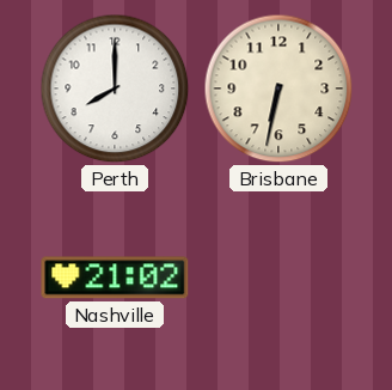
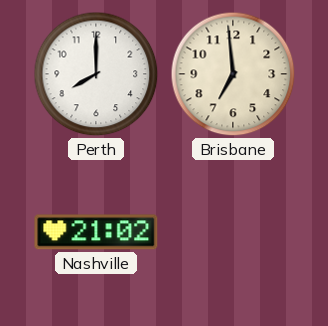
Brisbane: 6:32 -> 6:59
